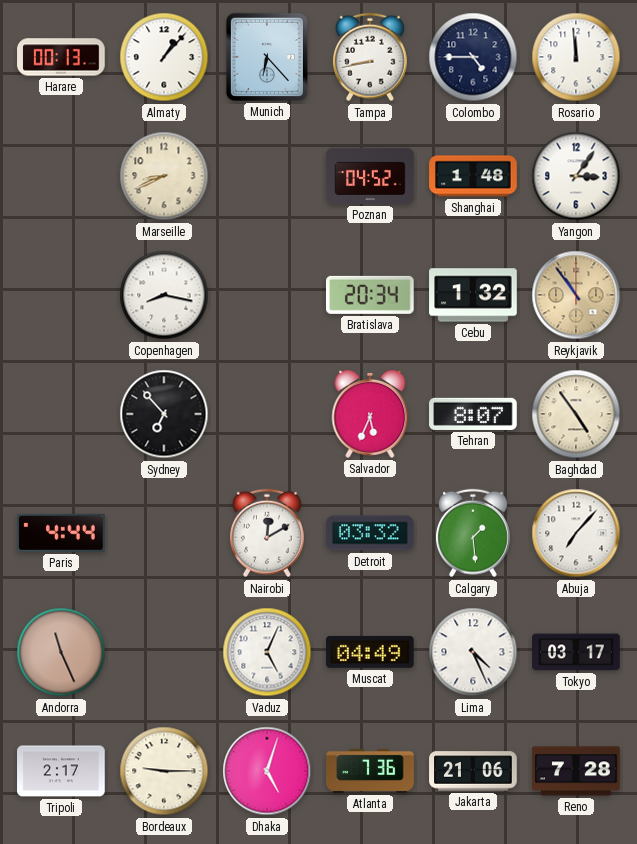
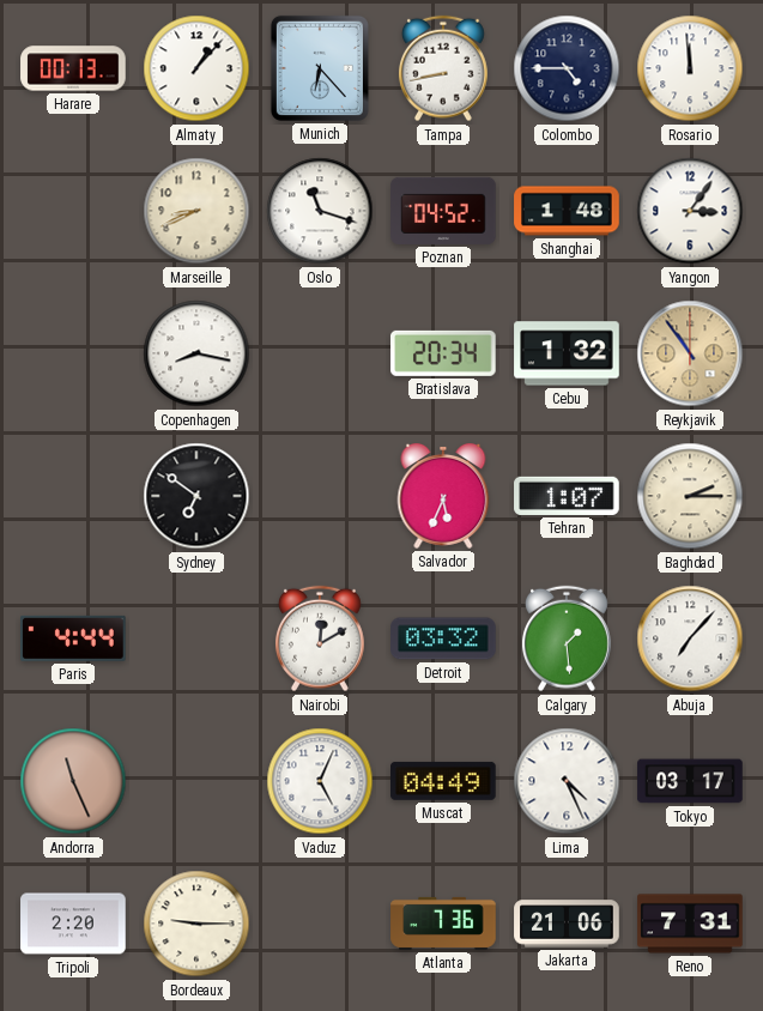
Oslo: none -> 11:18
Sydney: 6:53 -> 6:51
Tehran: 8:07 -> 1:07
Baghdad: 4:54 -> 2:15
Tripoli: 2:17 -> 2:20
Dhaka: 5:03 -> none
Reno: 7:28 -> 7:31
